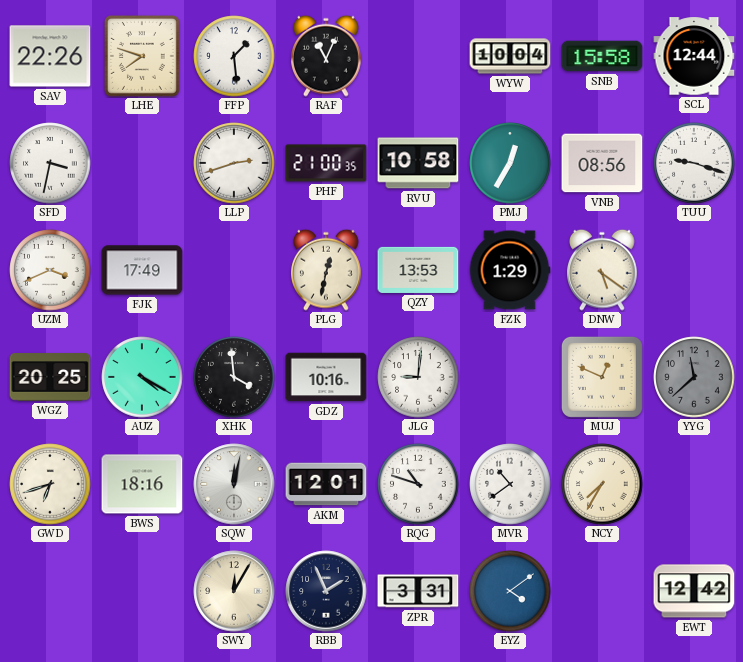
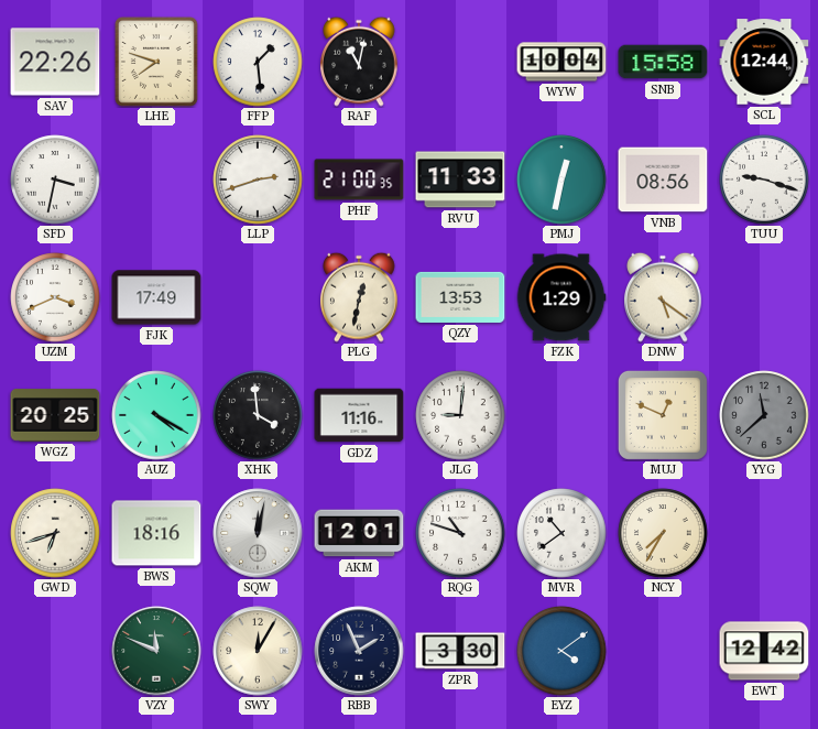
RAF: 11:04 -> 11:02
RVU: 10:58 -> 11:33
PMJ: 12:35 -> 12:32
GDZ: 10:16 -> 11:16
VZY: none -> 11:49
ZPR: 3:31 -> 3:30
